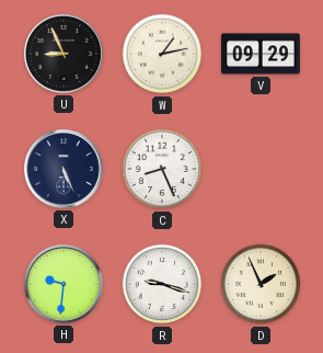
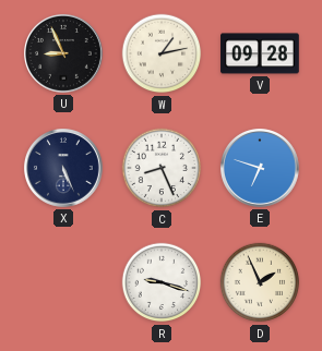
V: 09:29 -> 09:28
E: none -> 6:48
H: 9:31 -> none
